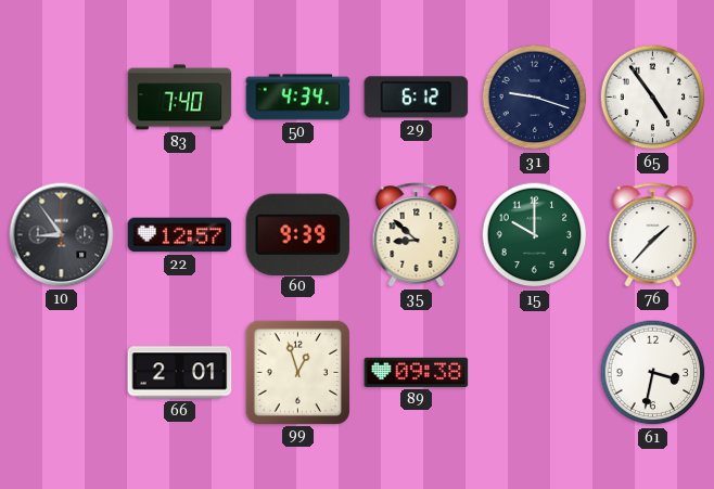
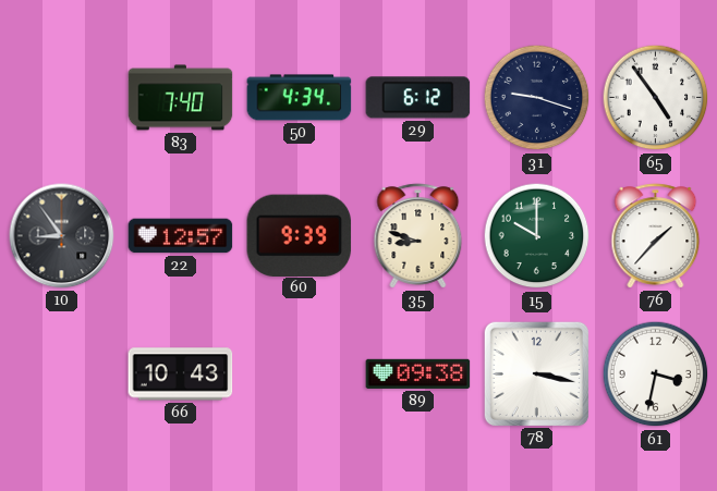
35: 8:52 -> 8:48
66: 2:01 -> 10:43
99: 12:57 -> none
78: none -> 3:17
